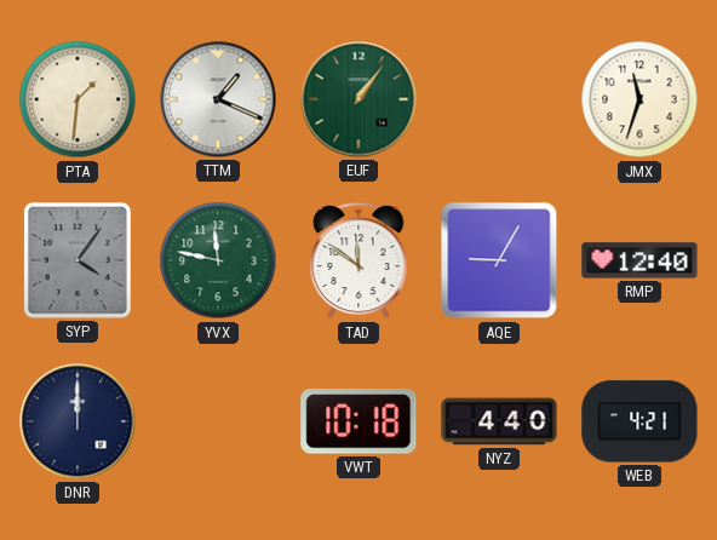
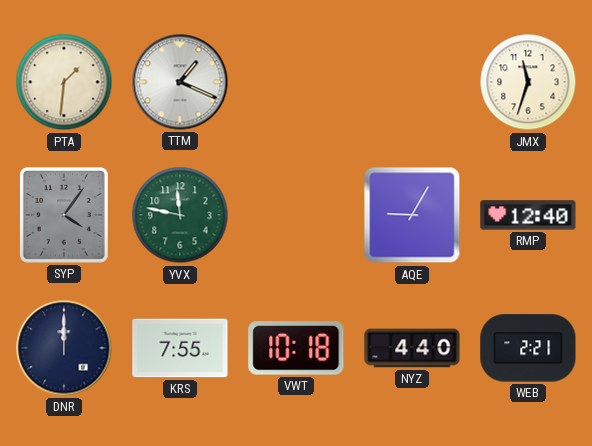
EUF: 1:06 -> none
TAD: 11:51 -> none
KRS: none -> 7:55
WEB: 4:21 -> 2:21
